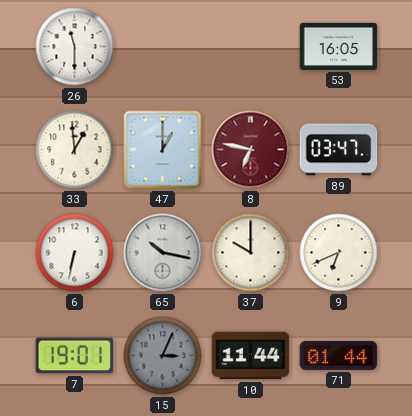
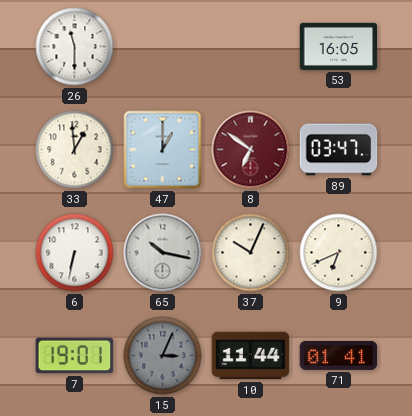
8: 6:47 -> 6:51
37: 10:00 -> 10:04
71: 01:44 -> 01:41
